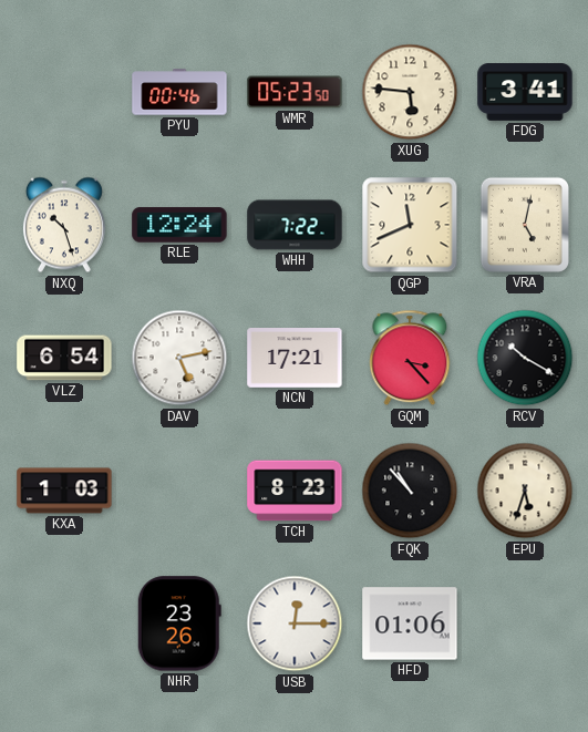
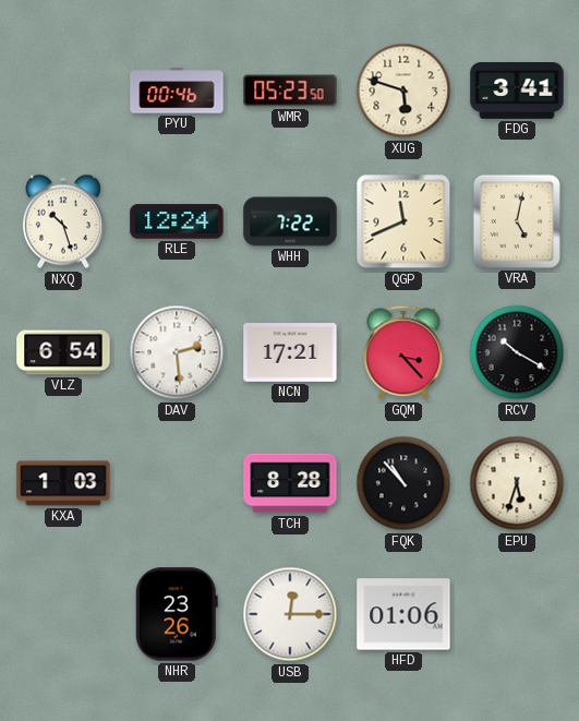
XUG: 5:46 -> 5:48
DAV: 5:13 -> 2:29
TCH: 8:23 -> 8:28
